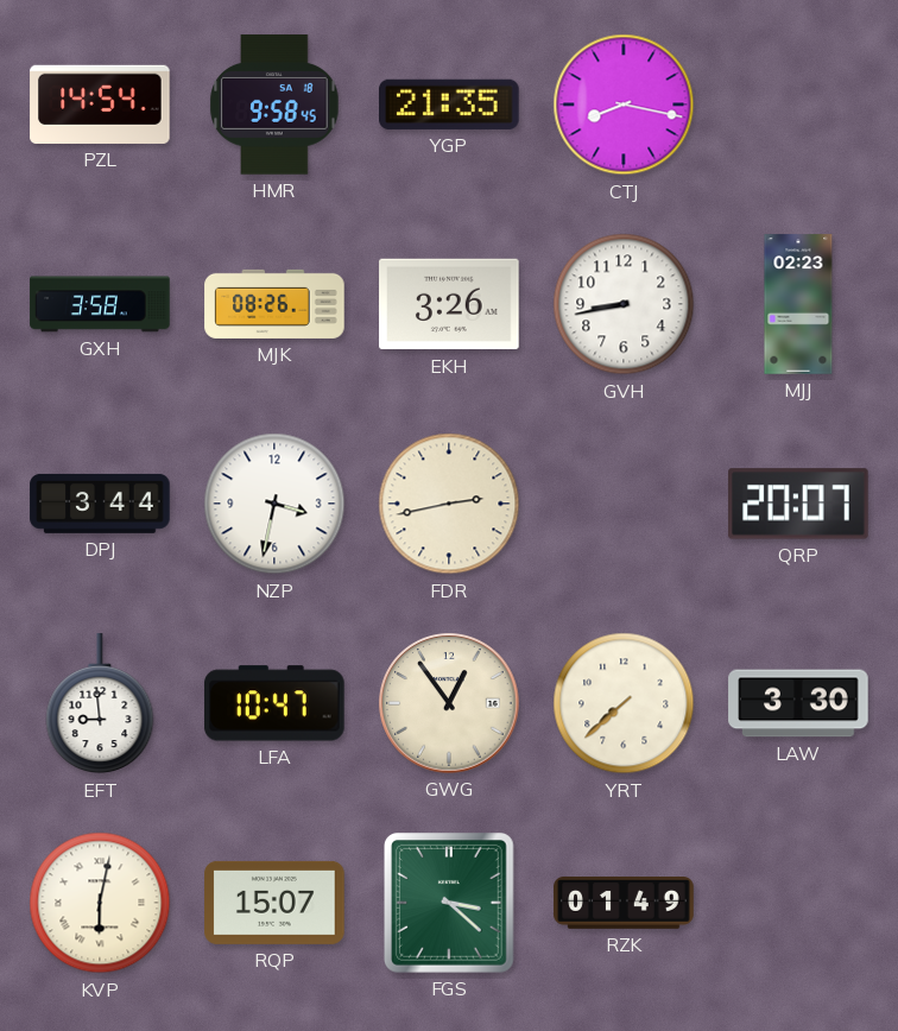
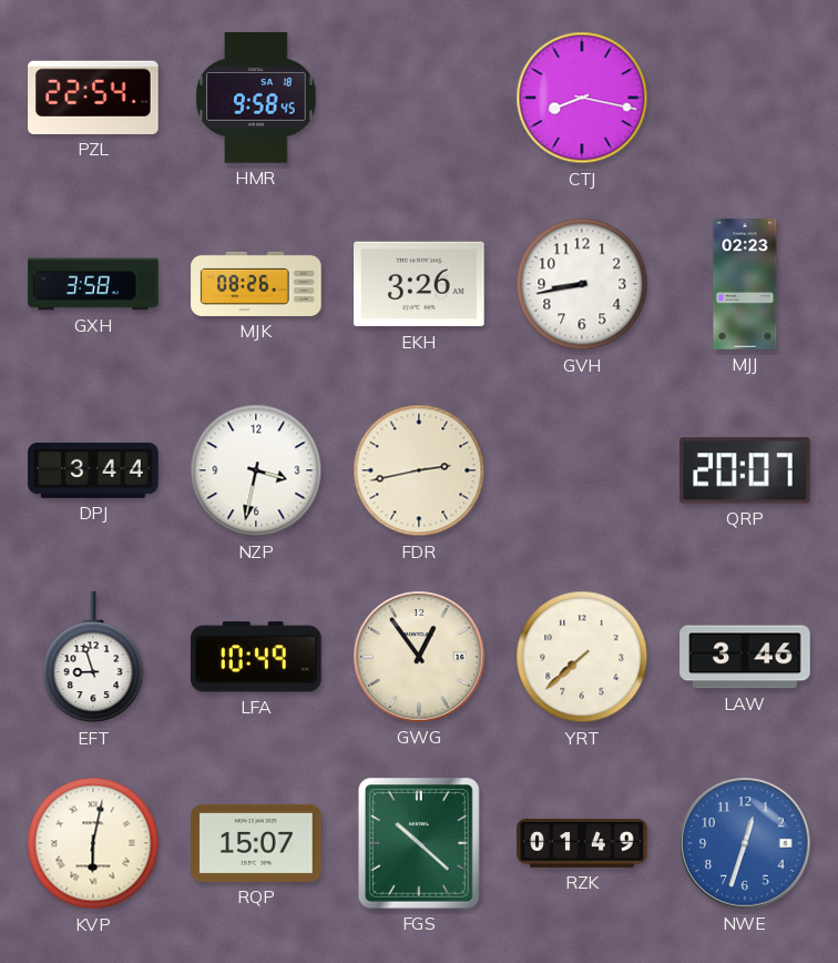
PZL: 14:54 -> 22:54
YGP: 21:35 -> none
EFT: 8:59 -> 8:57
LFA: 10:47 -> 10:49
LAW: 3:30 -> 3:46
FGS: 3:22 -> 10:22
NWE: none -> 12:33
